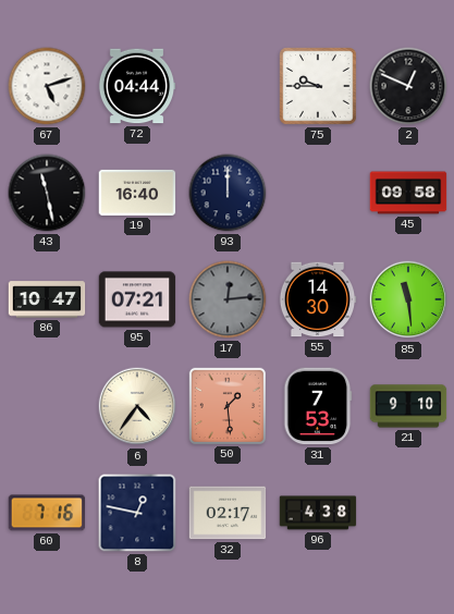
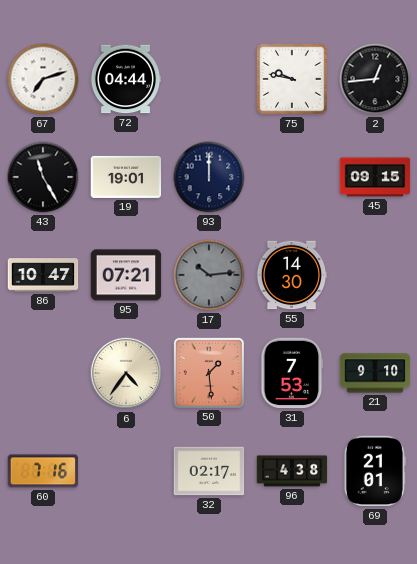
67: 5:12 -> 7:12
75: 9:45 -> 9:47
2: 12:49 -> 12:44
43: 11:28 -> 11:25
19: 16:40 -> 19:01
45: 09:58 -> 09:15
17: 12:14 -> 10:14
85: 11:29 -> none
8: 12:47 -> none
69: none -> 21:01
